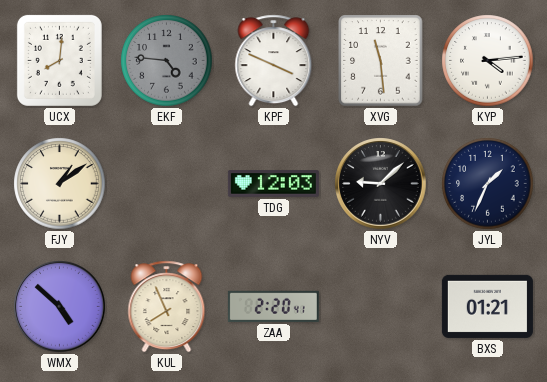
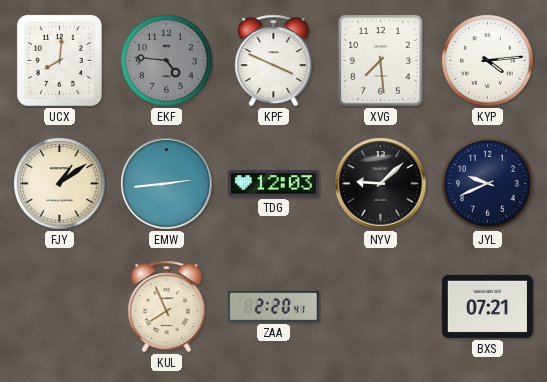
XVG: 11:29 -> 7:29
EMW: none -> 2:44
JYL: 1:34 -> 9:41
WMX: 4:52 -> none
BXS: 01:21 -> 07:21
